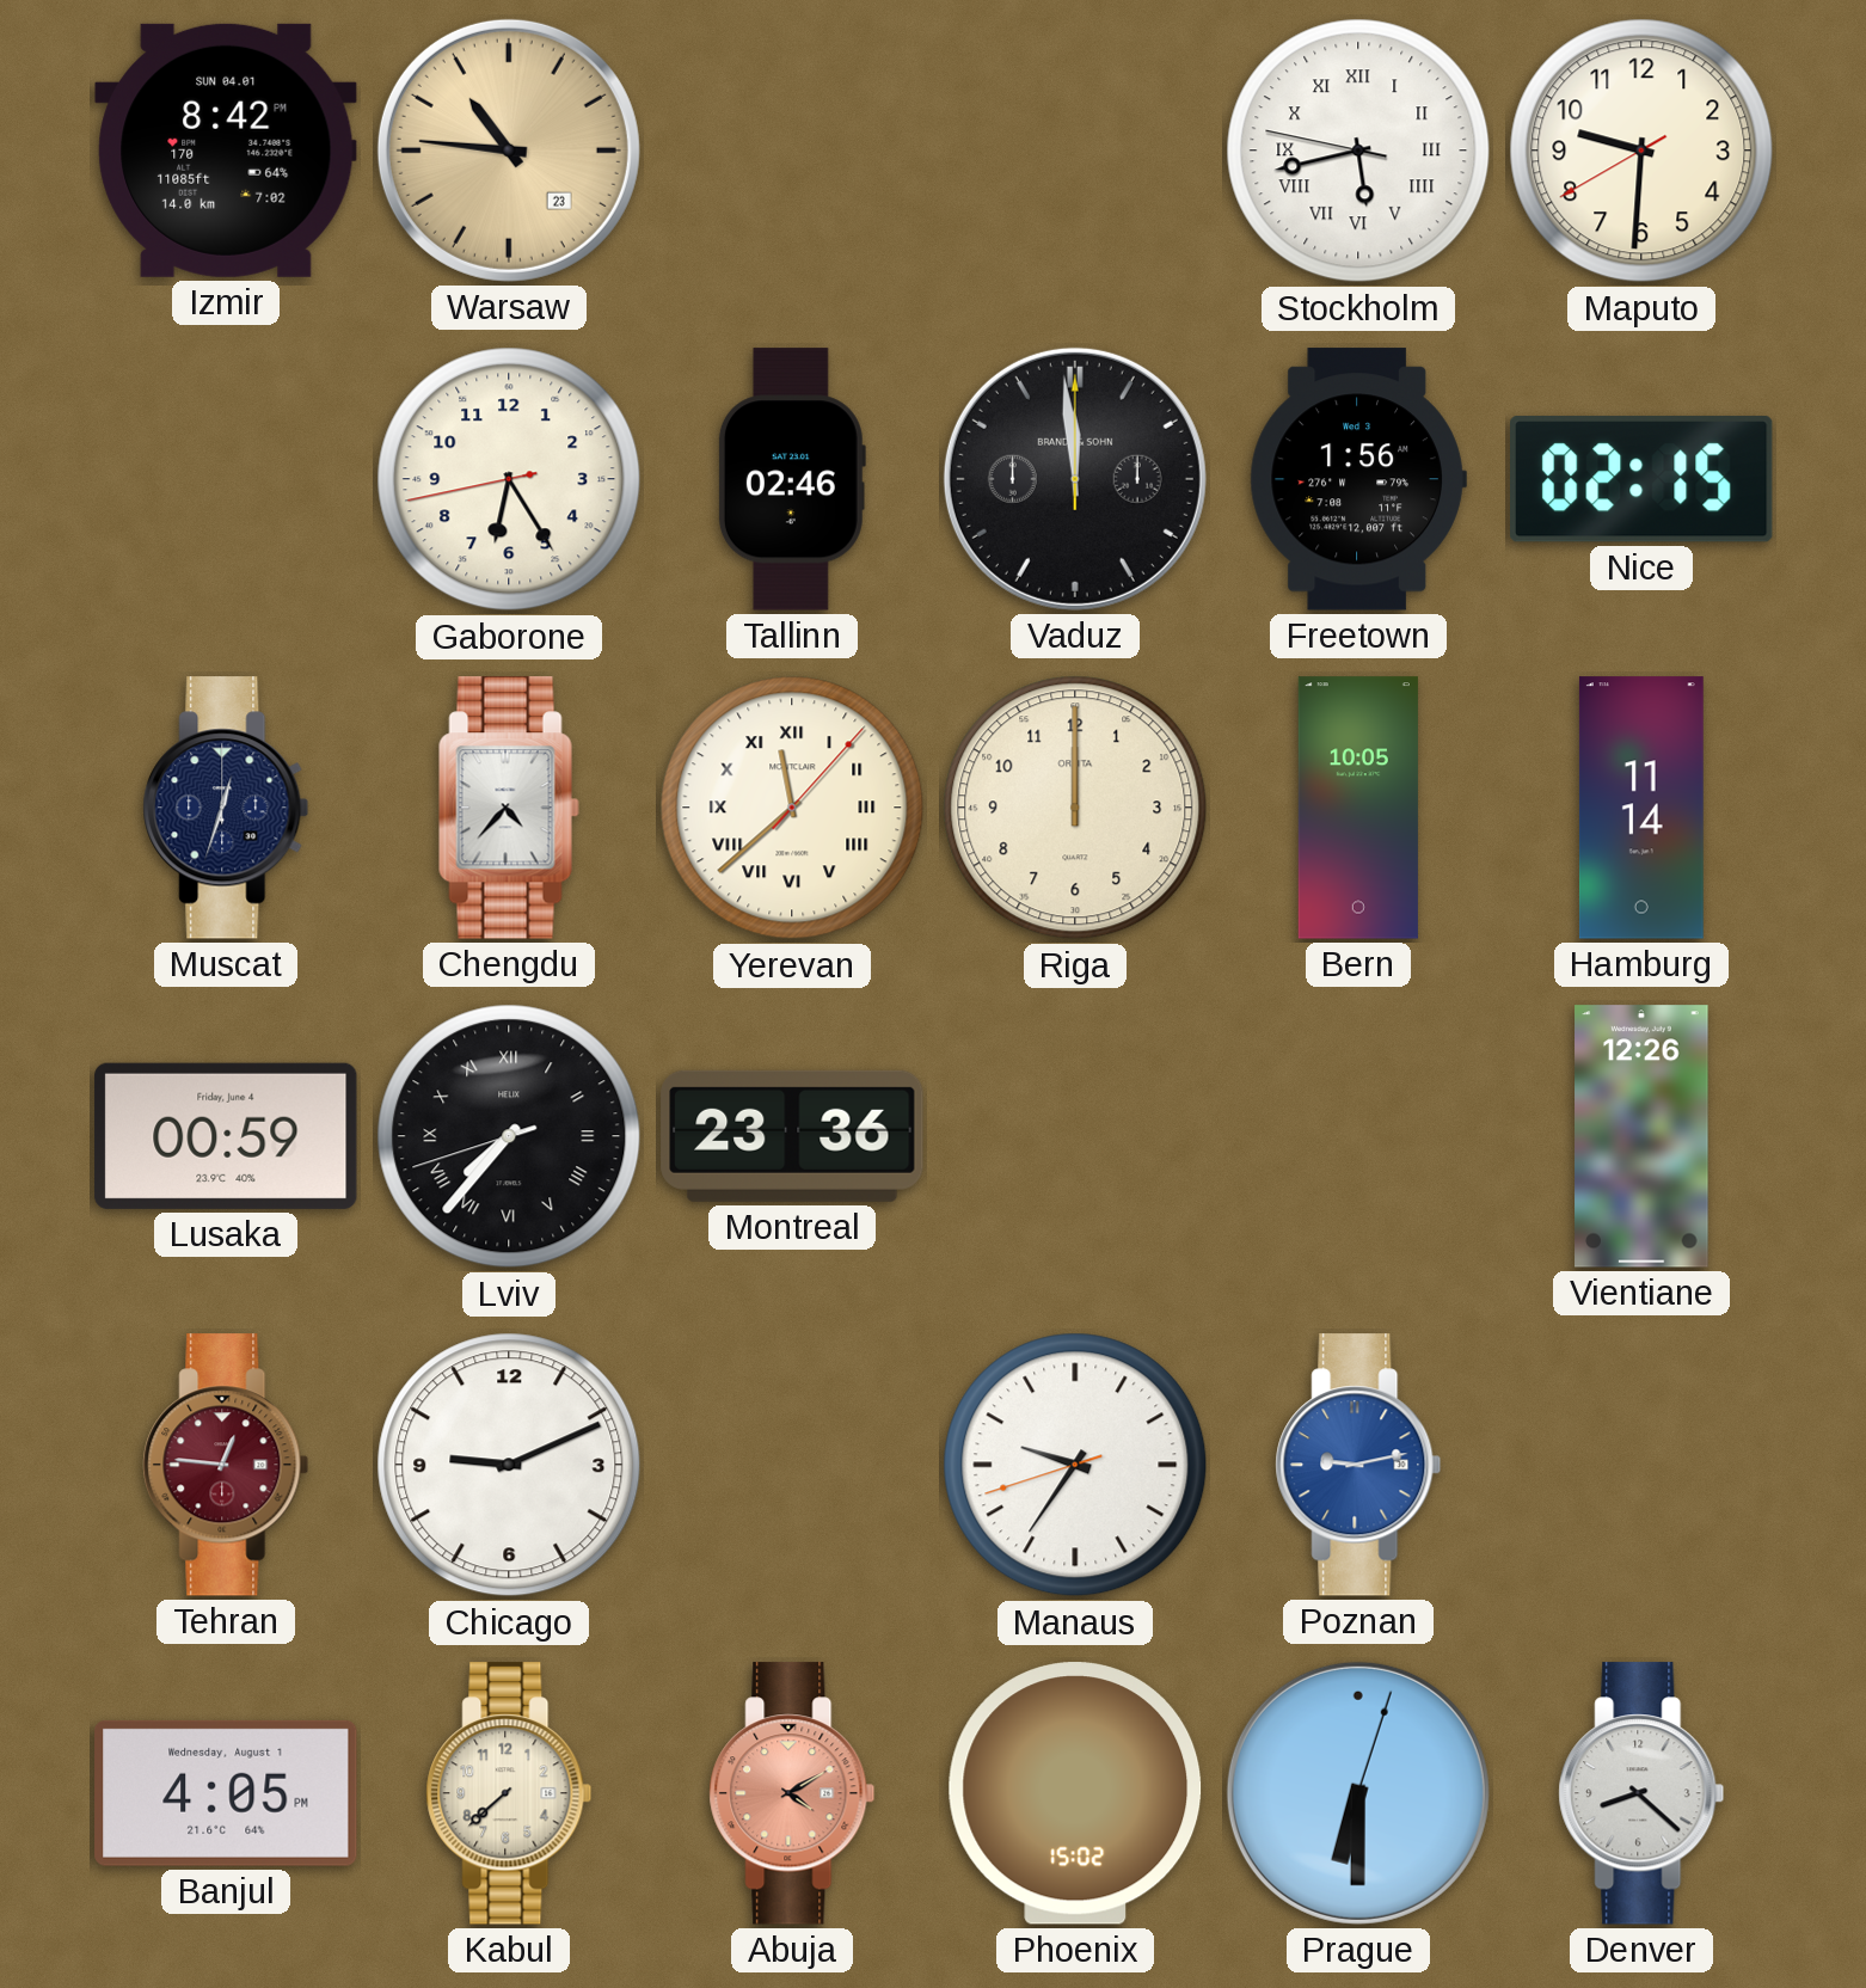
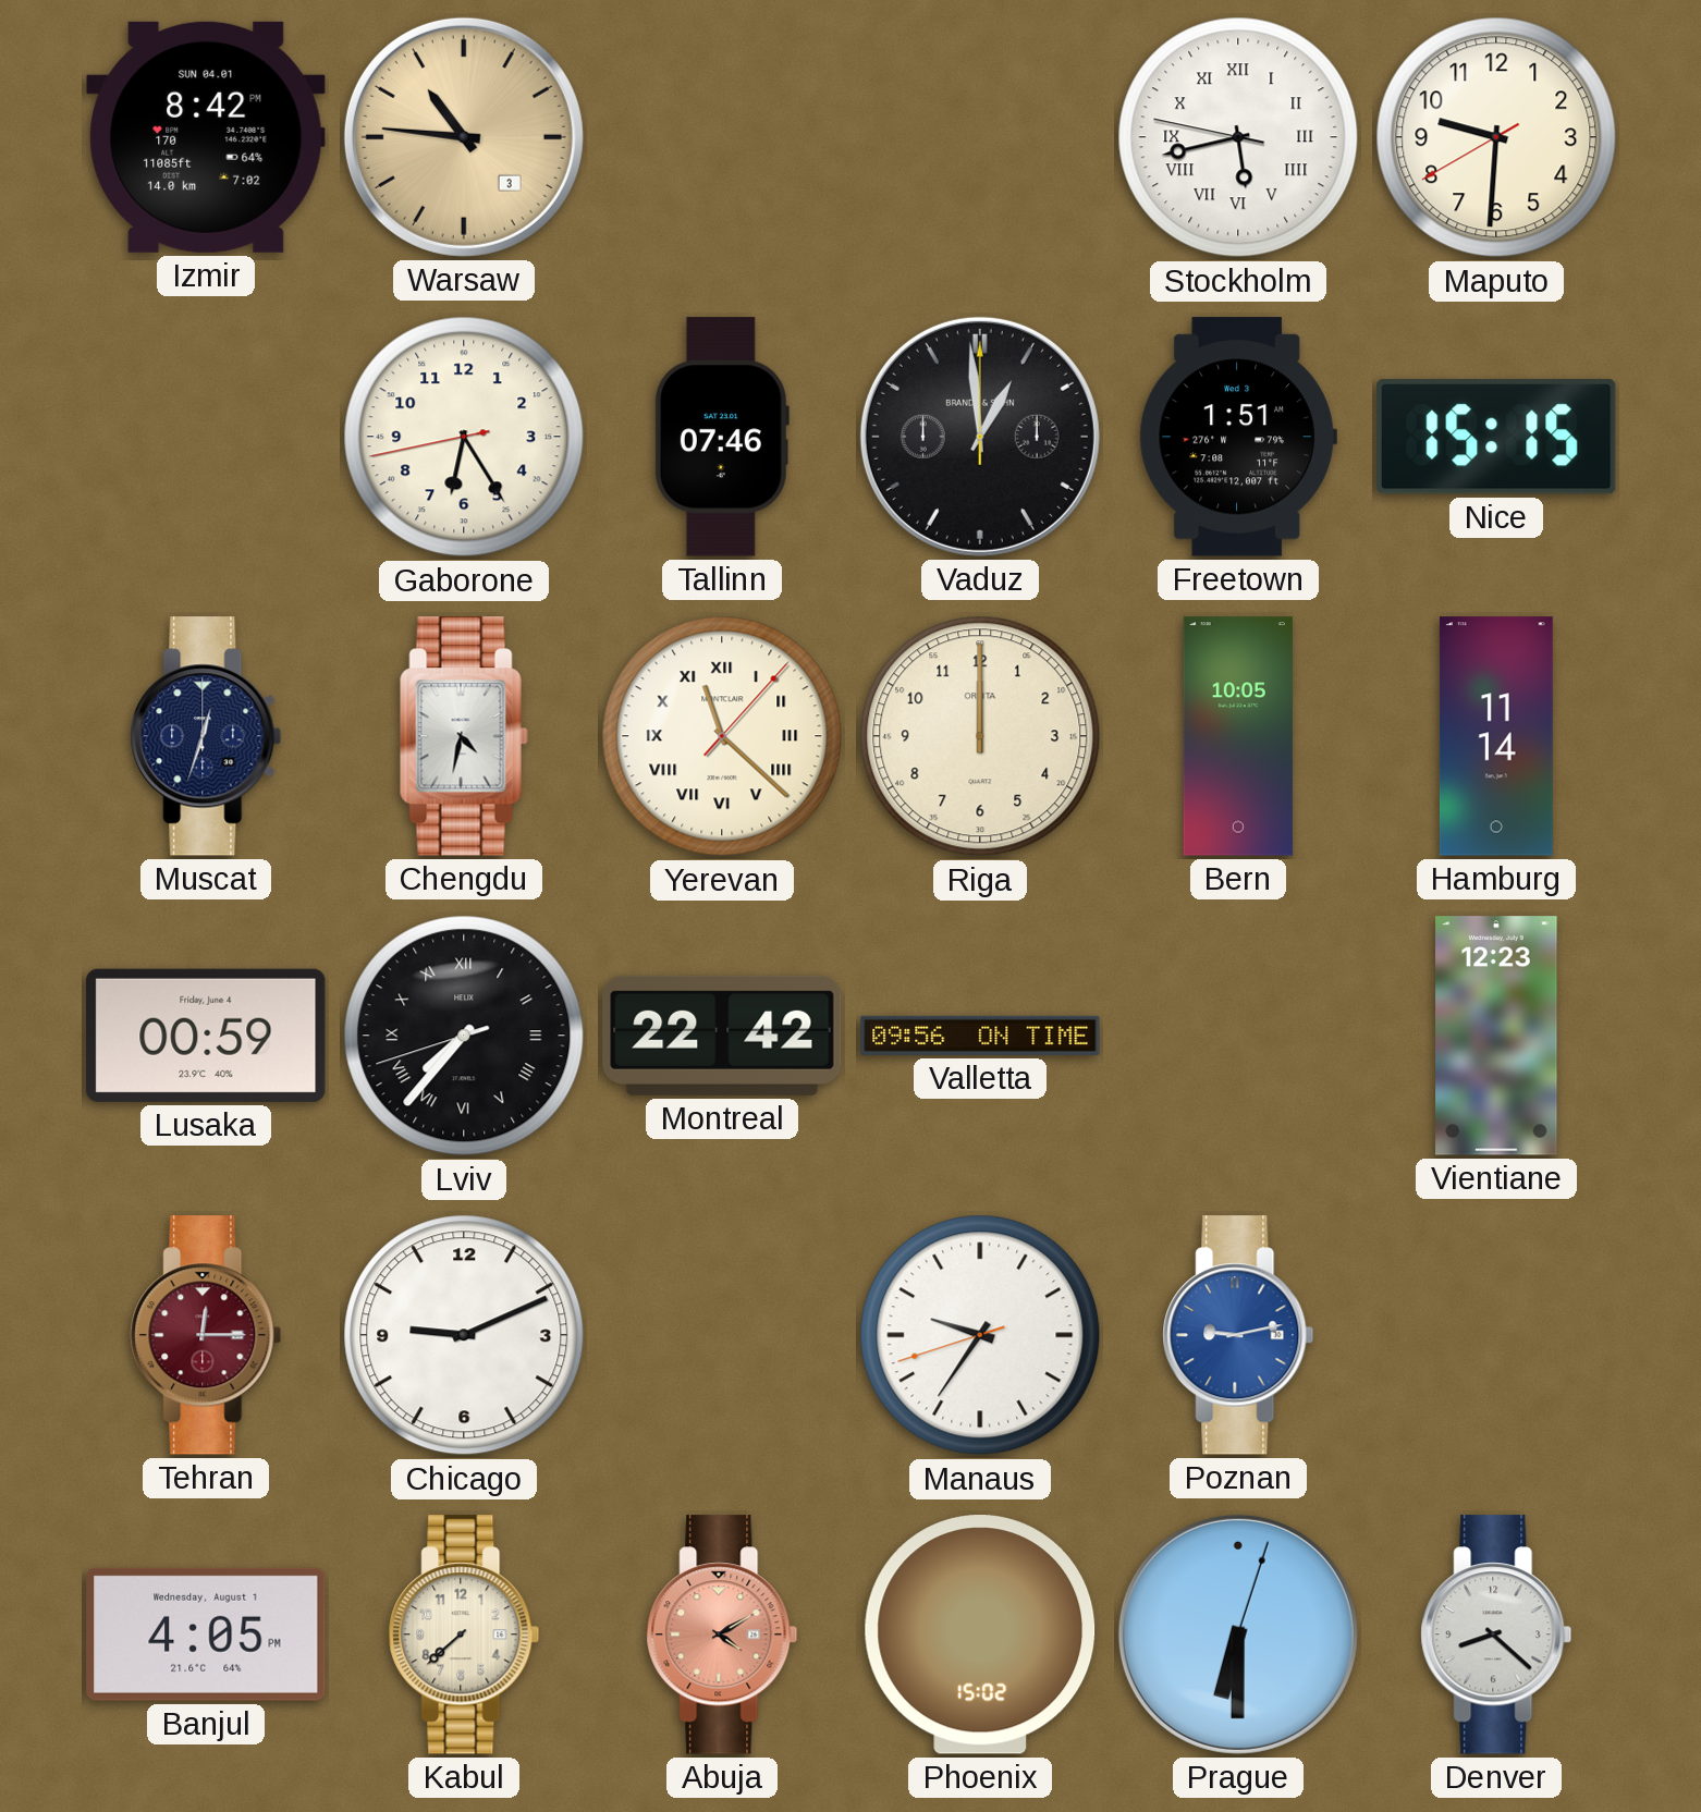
Warsaw date: 23 -> 3
Tallinn: 02:46 -> 07:46
Vaduz: 11:59 -> 12:59
Freetown: 1:56 -> 1:51
Nice: 02:15 -> 15:15
Chengdu: 4:37 -> 4:32
Yerevan: 11:38 -> 11:22
Montreal: 23:36 -> 22:42
Valletta: none -> 09:56
Vientiane: 12:26 -> 12:23
Tehran: 12:46 -> 12:15
